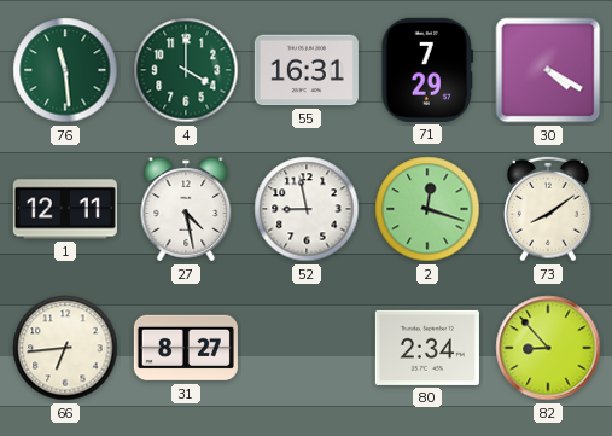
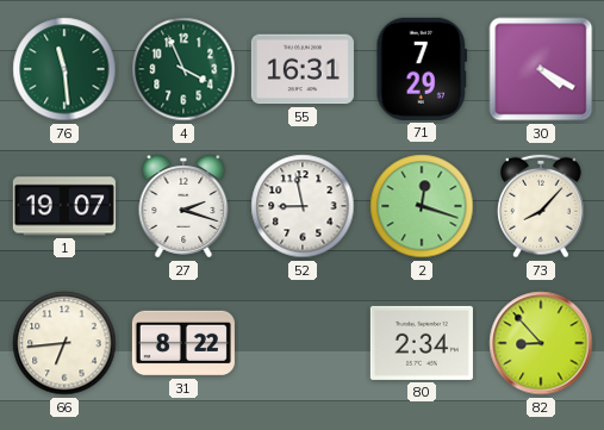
4: 4:00 -> 3:56
1: 12:11 -> 19:07
27: 4:28 -> 2:18
73: 8:09 -> 8:07
31: 8:27 -> 8:22
